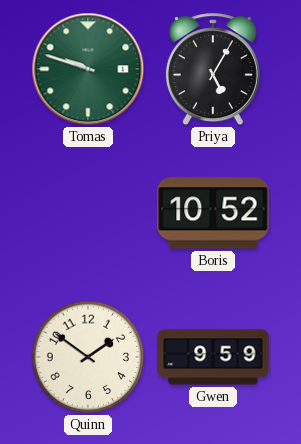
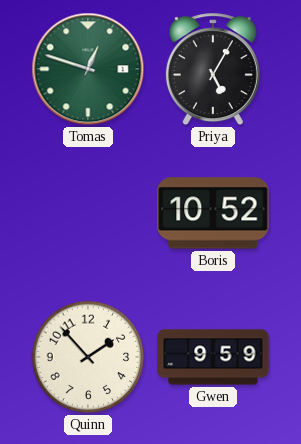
Tomas: 9:48 -> 12:48
Quinn: 1:51 -> 1:53
